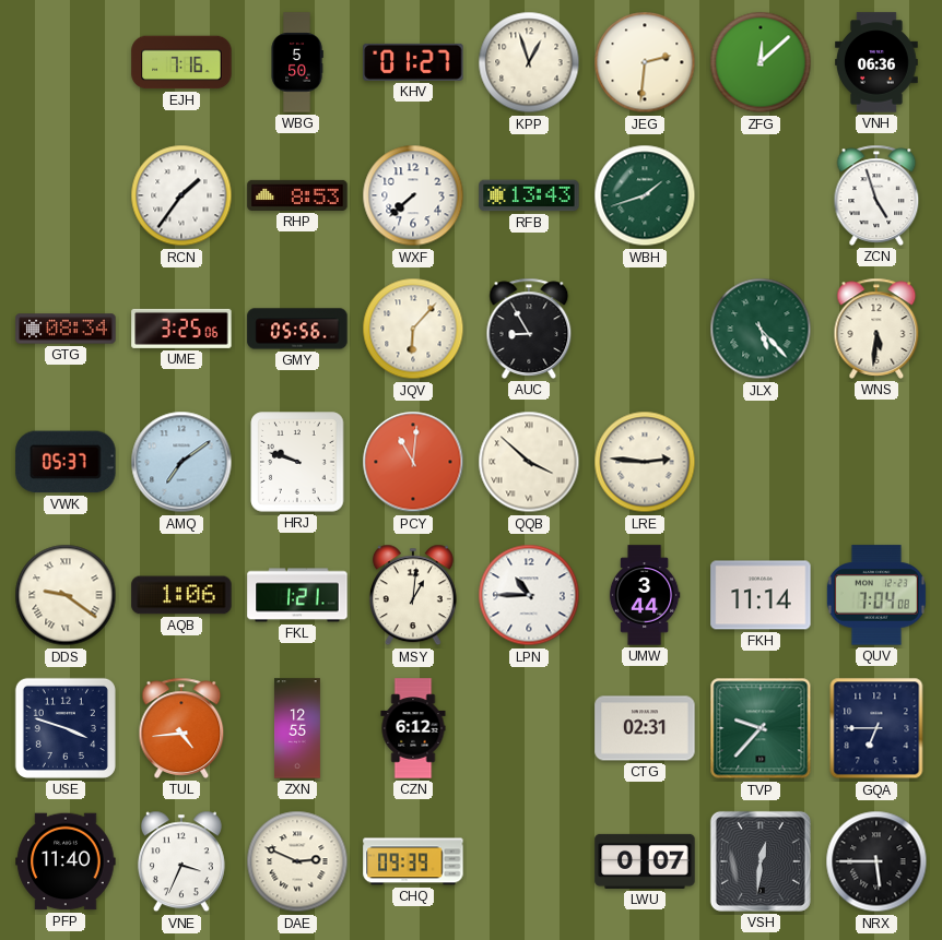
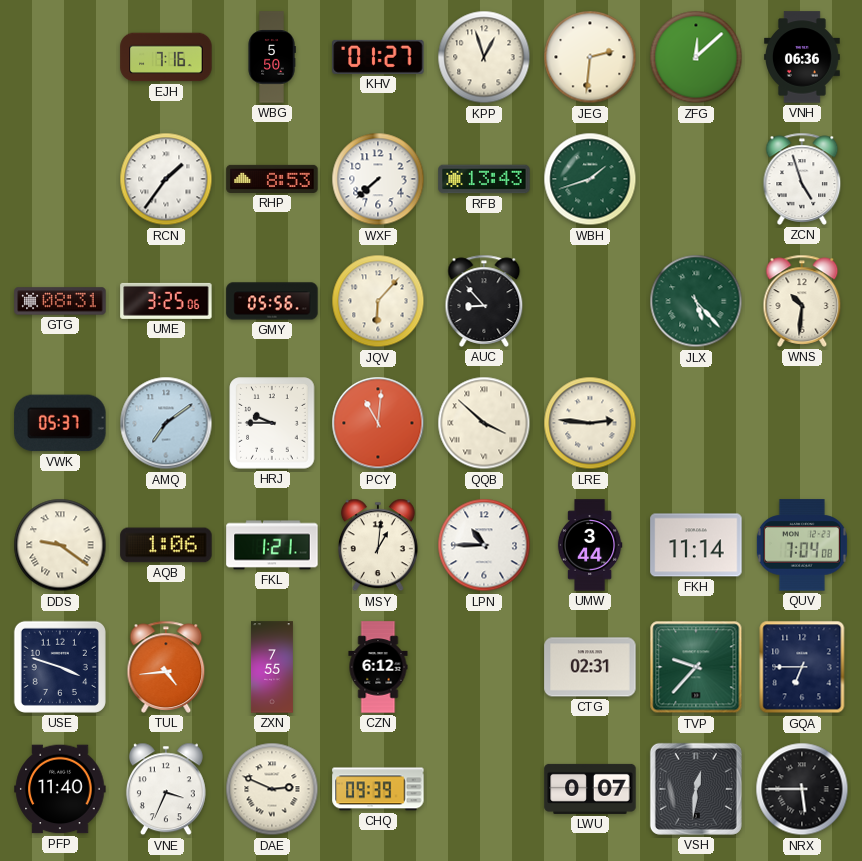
GTG: 08:34 -> 08:31
AUC: 8:55 -> 8:53
WNS: 5:31 -> 10:31
HRJ: 9:48 -> 9:45
ZXN: 12:55 -> 7:55
